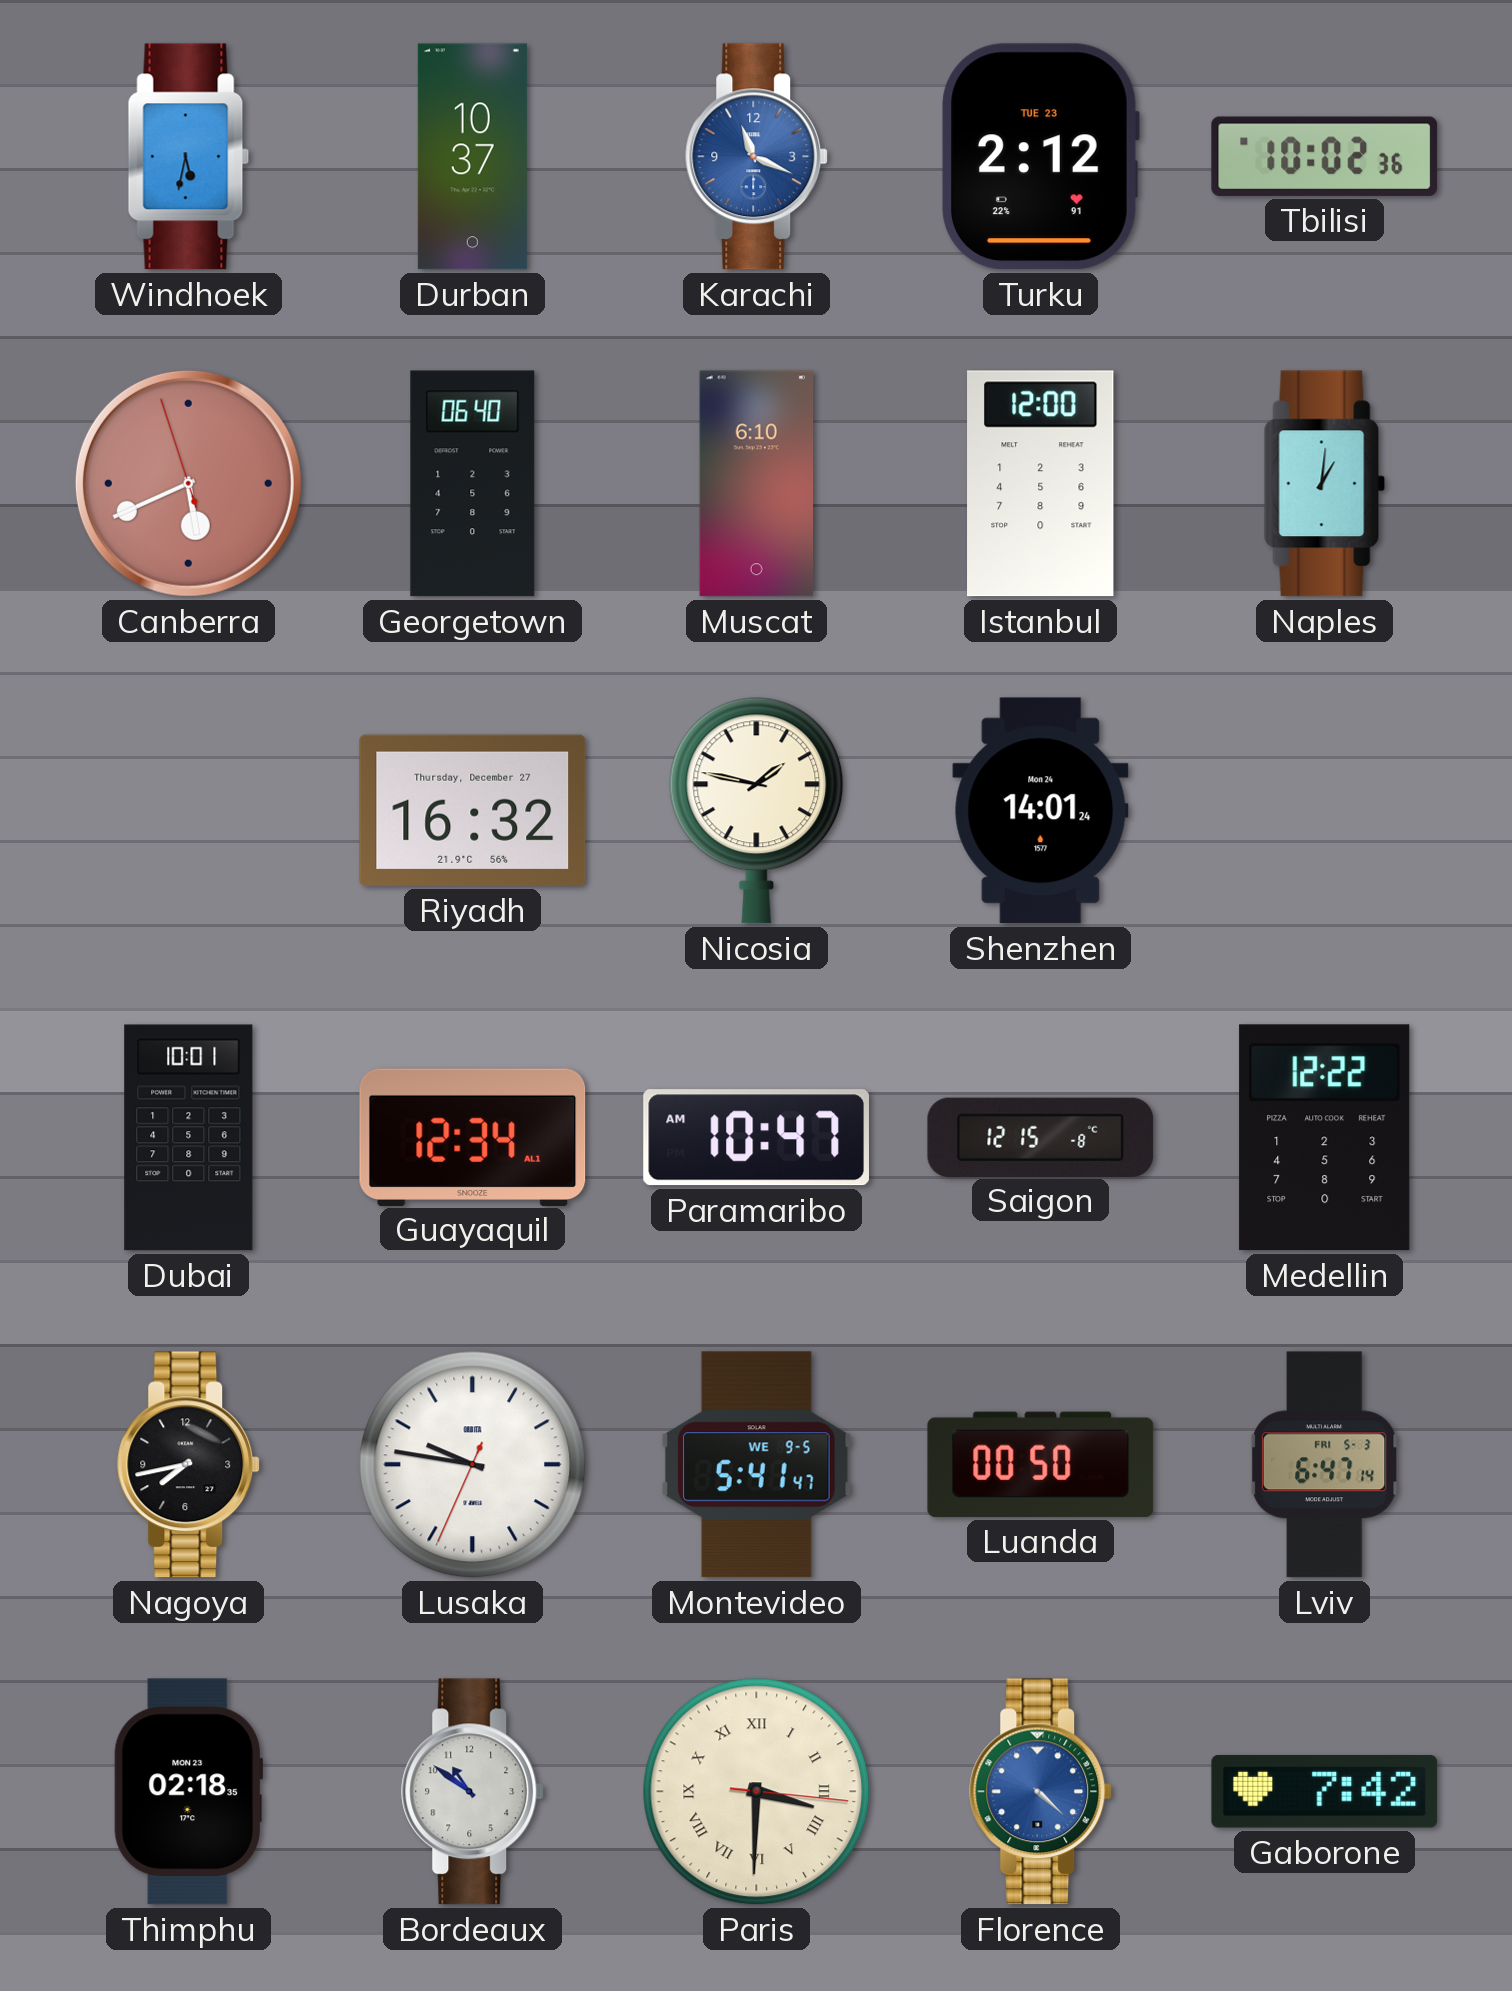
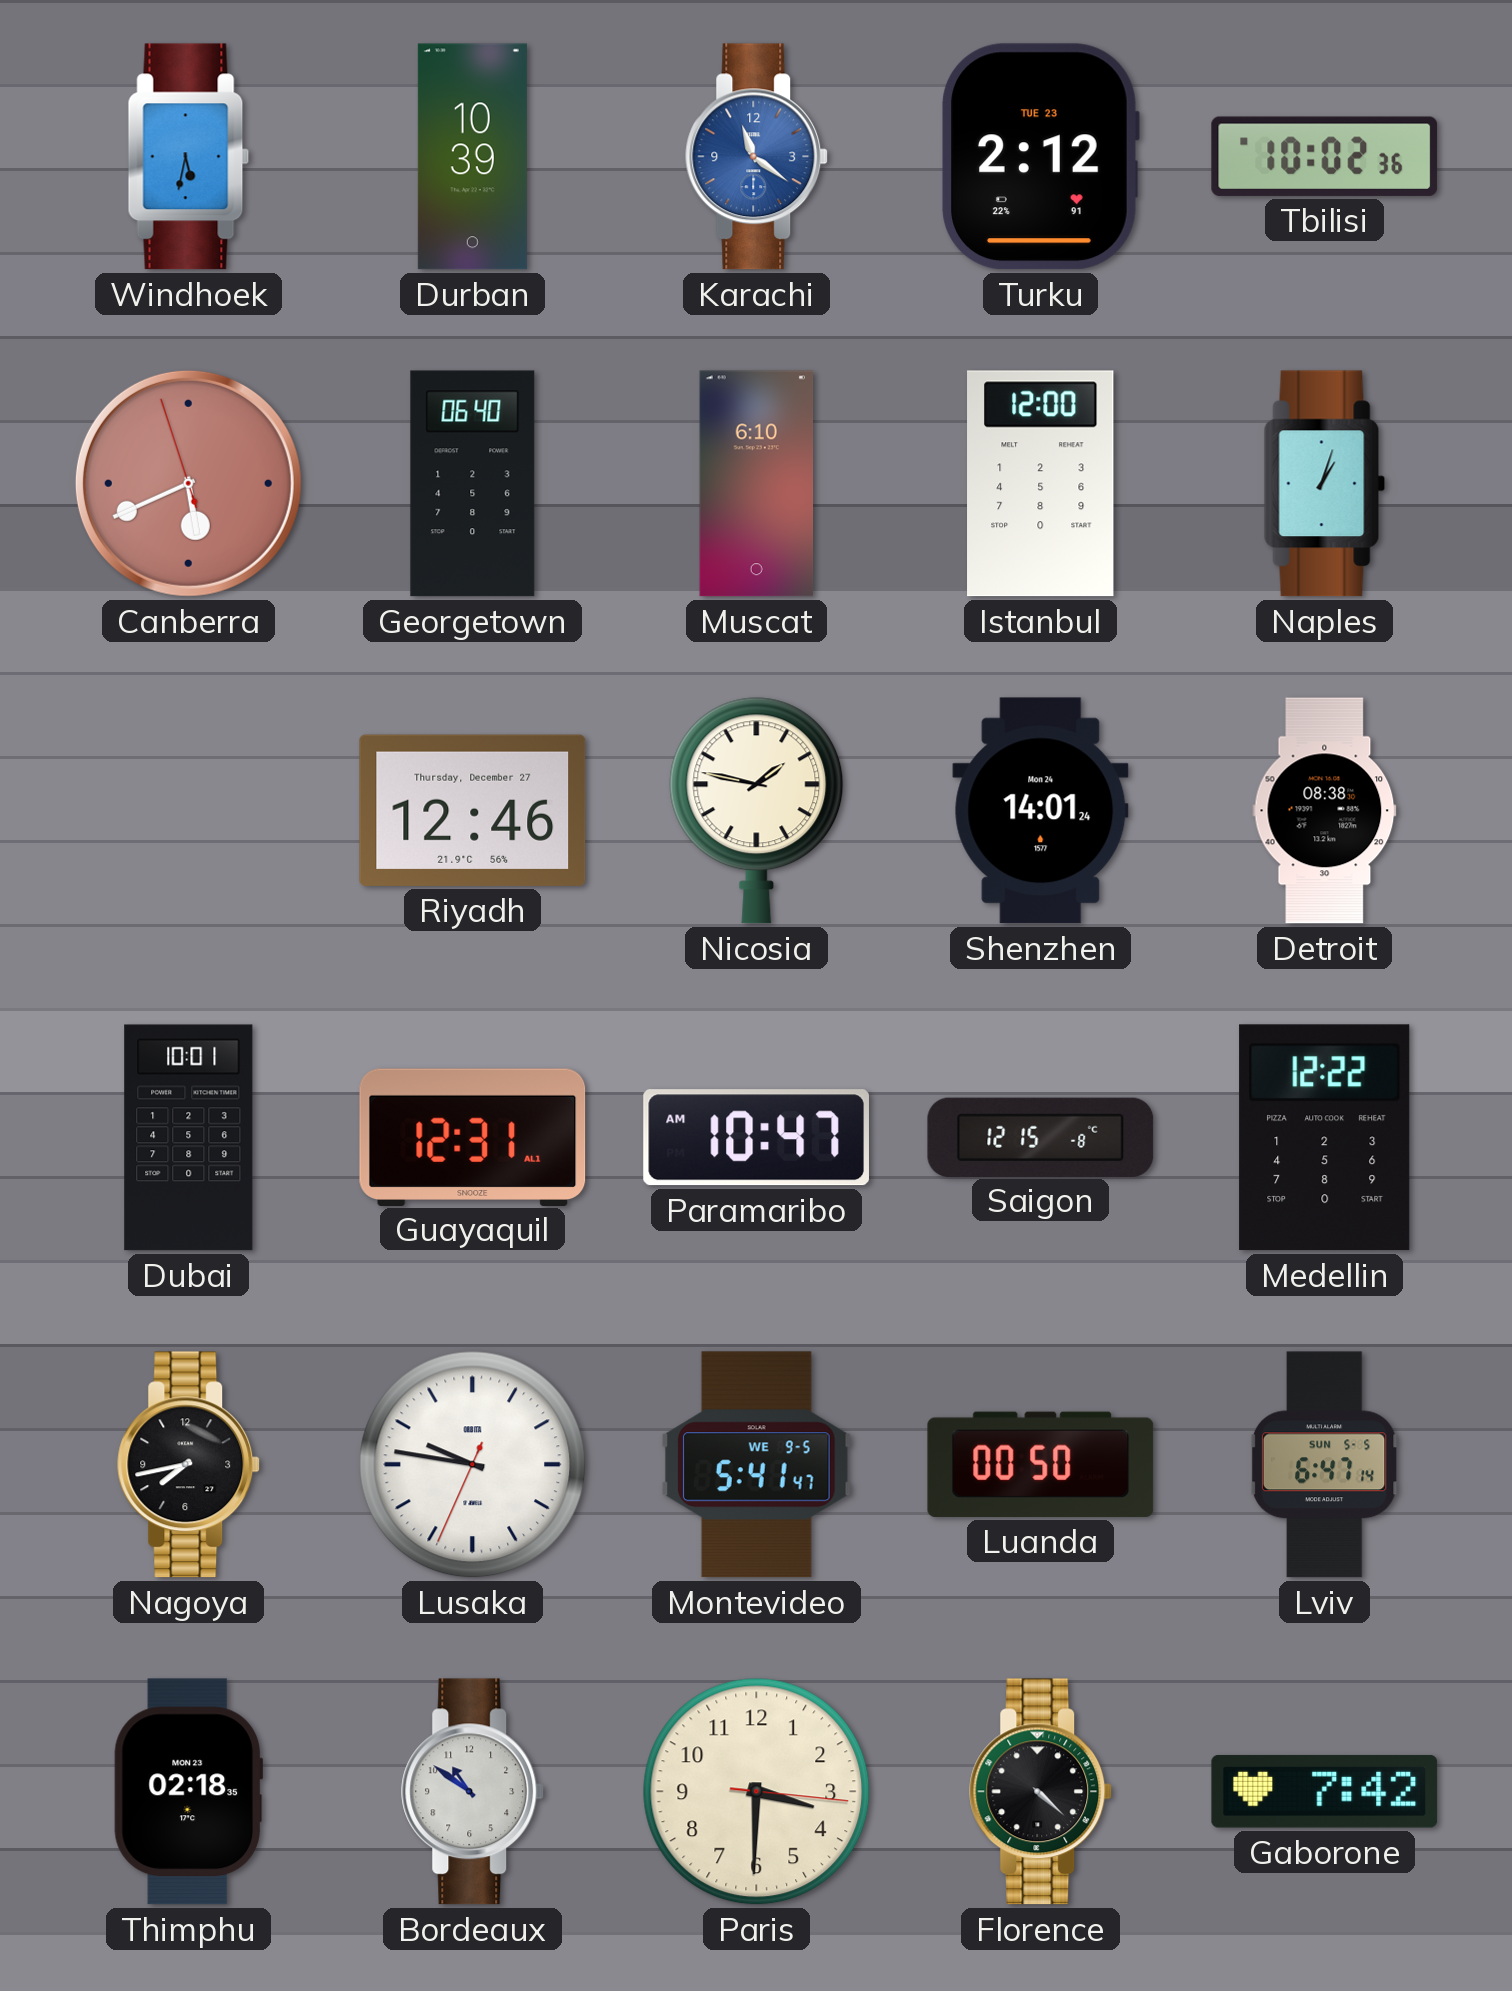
Durban: 10:37 -> 10:39
Karachi: 11:19 -> 11:21
Naples: 1:01 -> 1:03
Riyadh: 16:32 -> 12:46
Detroit: none -> 08:38
Guayaquil: 12:34 -> 12:31
Lviv date: FRI 5-3 -> SUN 5-5
Paris numerals: Roman -> Arabic
Florence dial: blue -> black
